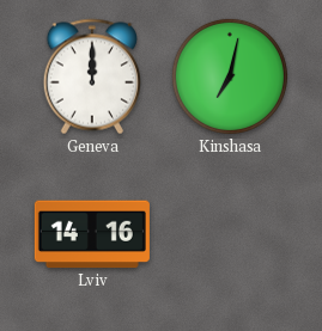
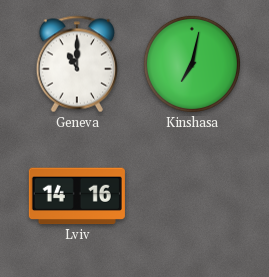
Geneva: 12:00 -> 11:00
